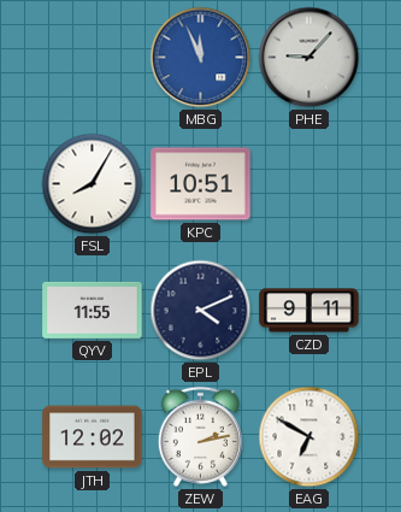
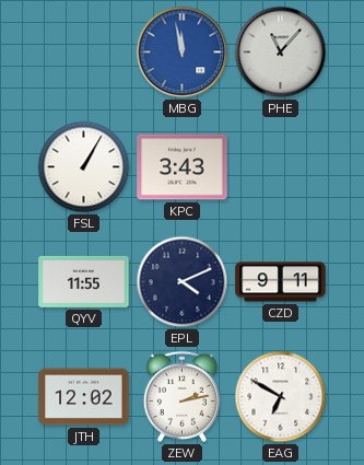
MBG: 11:56 -> 11:58
PHE: 9:07 -> 11:07
FSL: 8:05 -> 1:05
KPC: 10:51 -> 3:43
